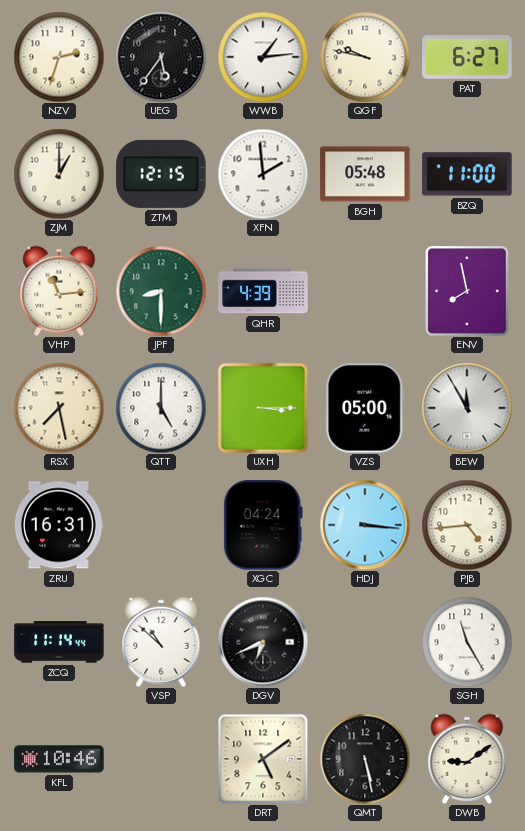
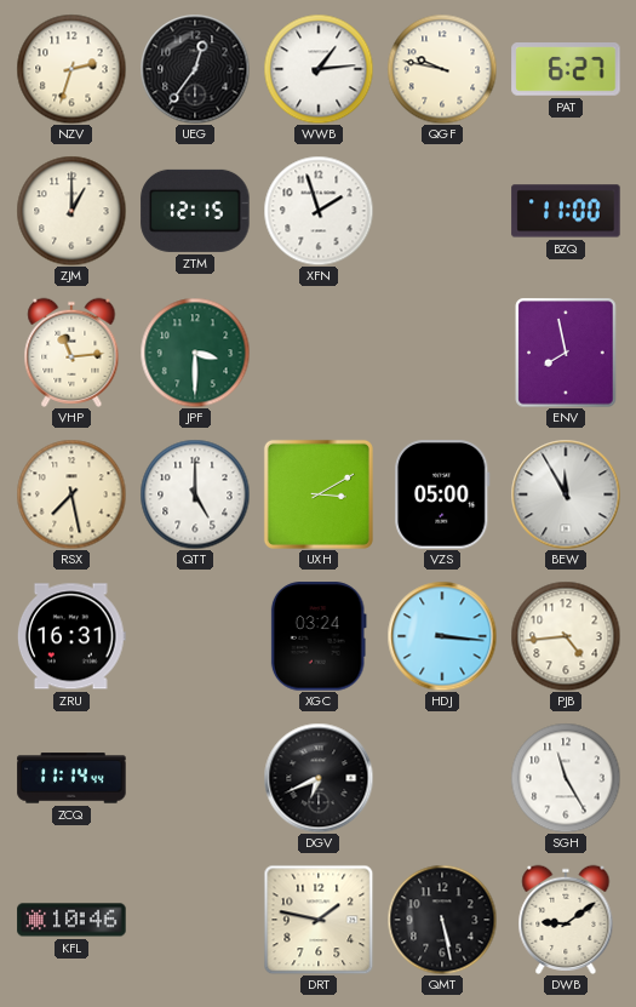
UEG: 5:36 -> 12:36
XFN: 1:59 -> 1:57
BGH: 05:48 -> none
JPF: 8:30 -> 3:30
QHR: 4:39 -> none
UXH: 3:15 -> 3:10
XGC: 04:24 -> 03:24
VSP: 10:52 -> none
DRT: 5:09 -> 1:47
